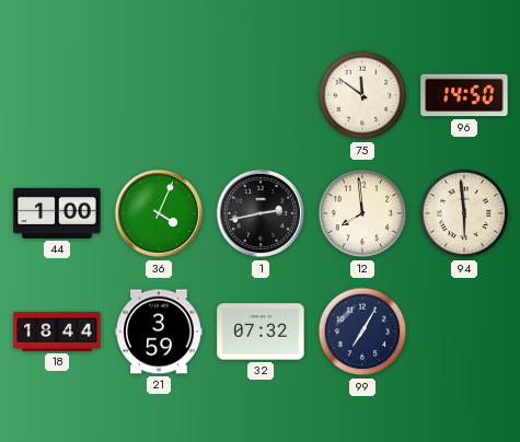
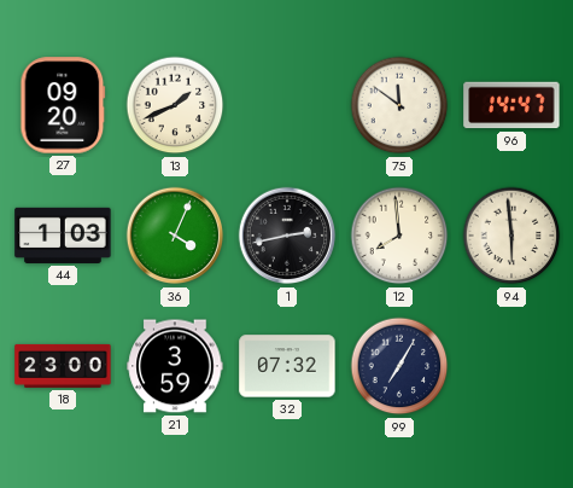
27: none -> 09:20
13: none -> 1:41
96: 14:50 -> 14:47
44: 1:00 -> 1:03
18: 18:44 -> 23:00
